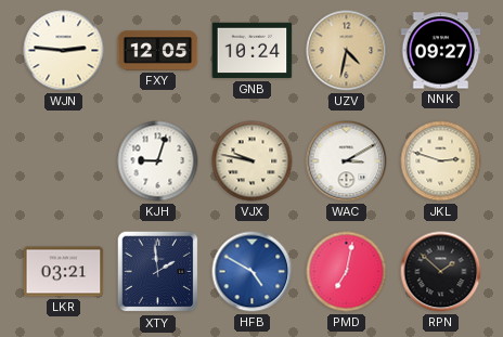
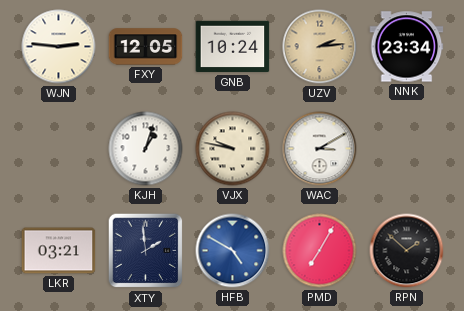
UZV: 4:32 -> 2:14
NNK: 09:27 -> 23:34
KJH: 9:03 -> 1:03
JKL: 2:48 -> none
PMD: 7:02 -> 7:05
